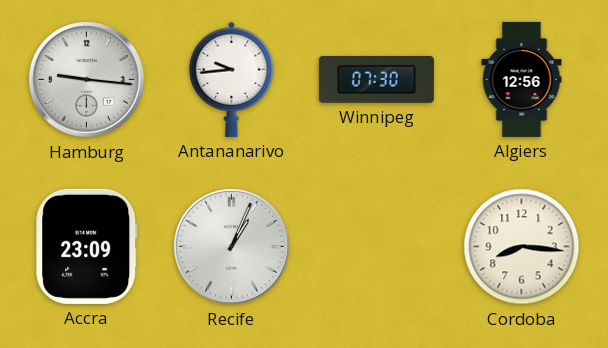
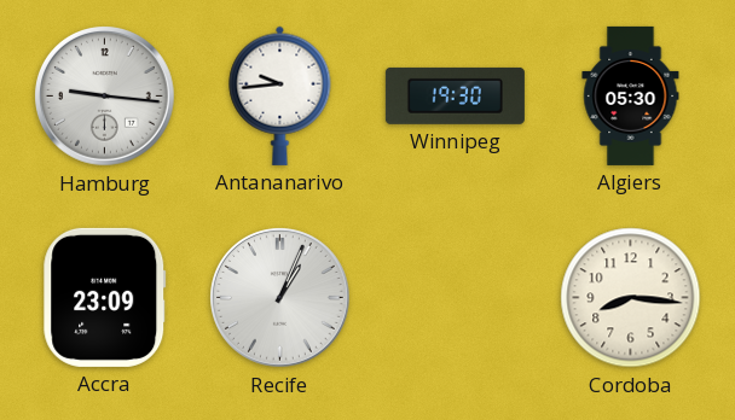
Winnipeg: 07:30 -> 19:30
Algiers: 12:56 -> 05:30
